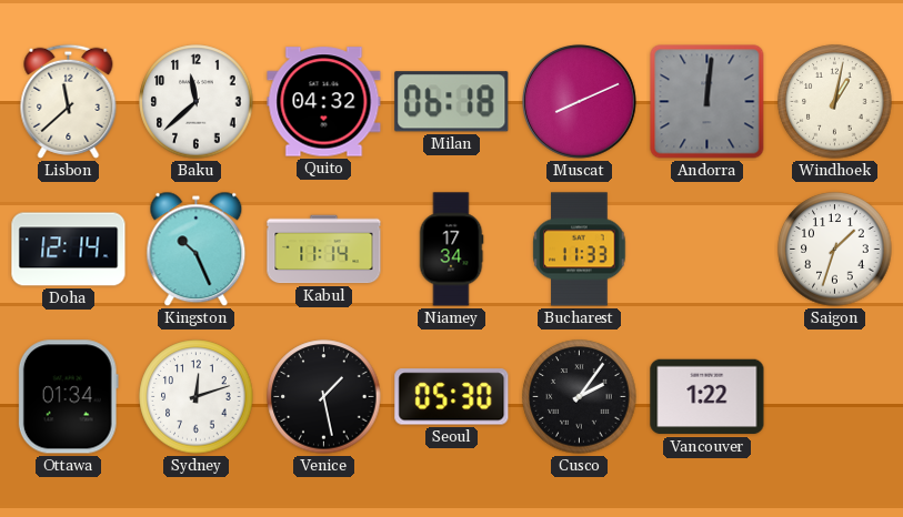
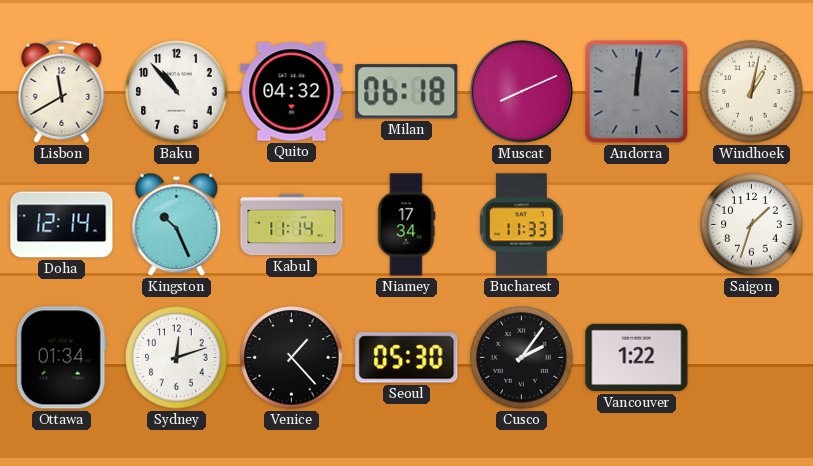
Lisbon: 11:38 -> 11:40
Baku: 11:38 -> 10:53
Venice: 1:28 -> 1:23
